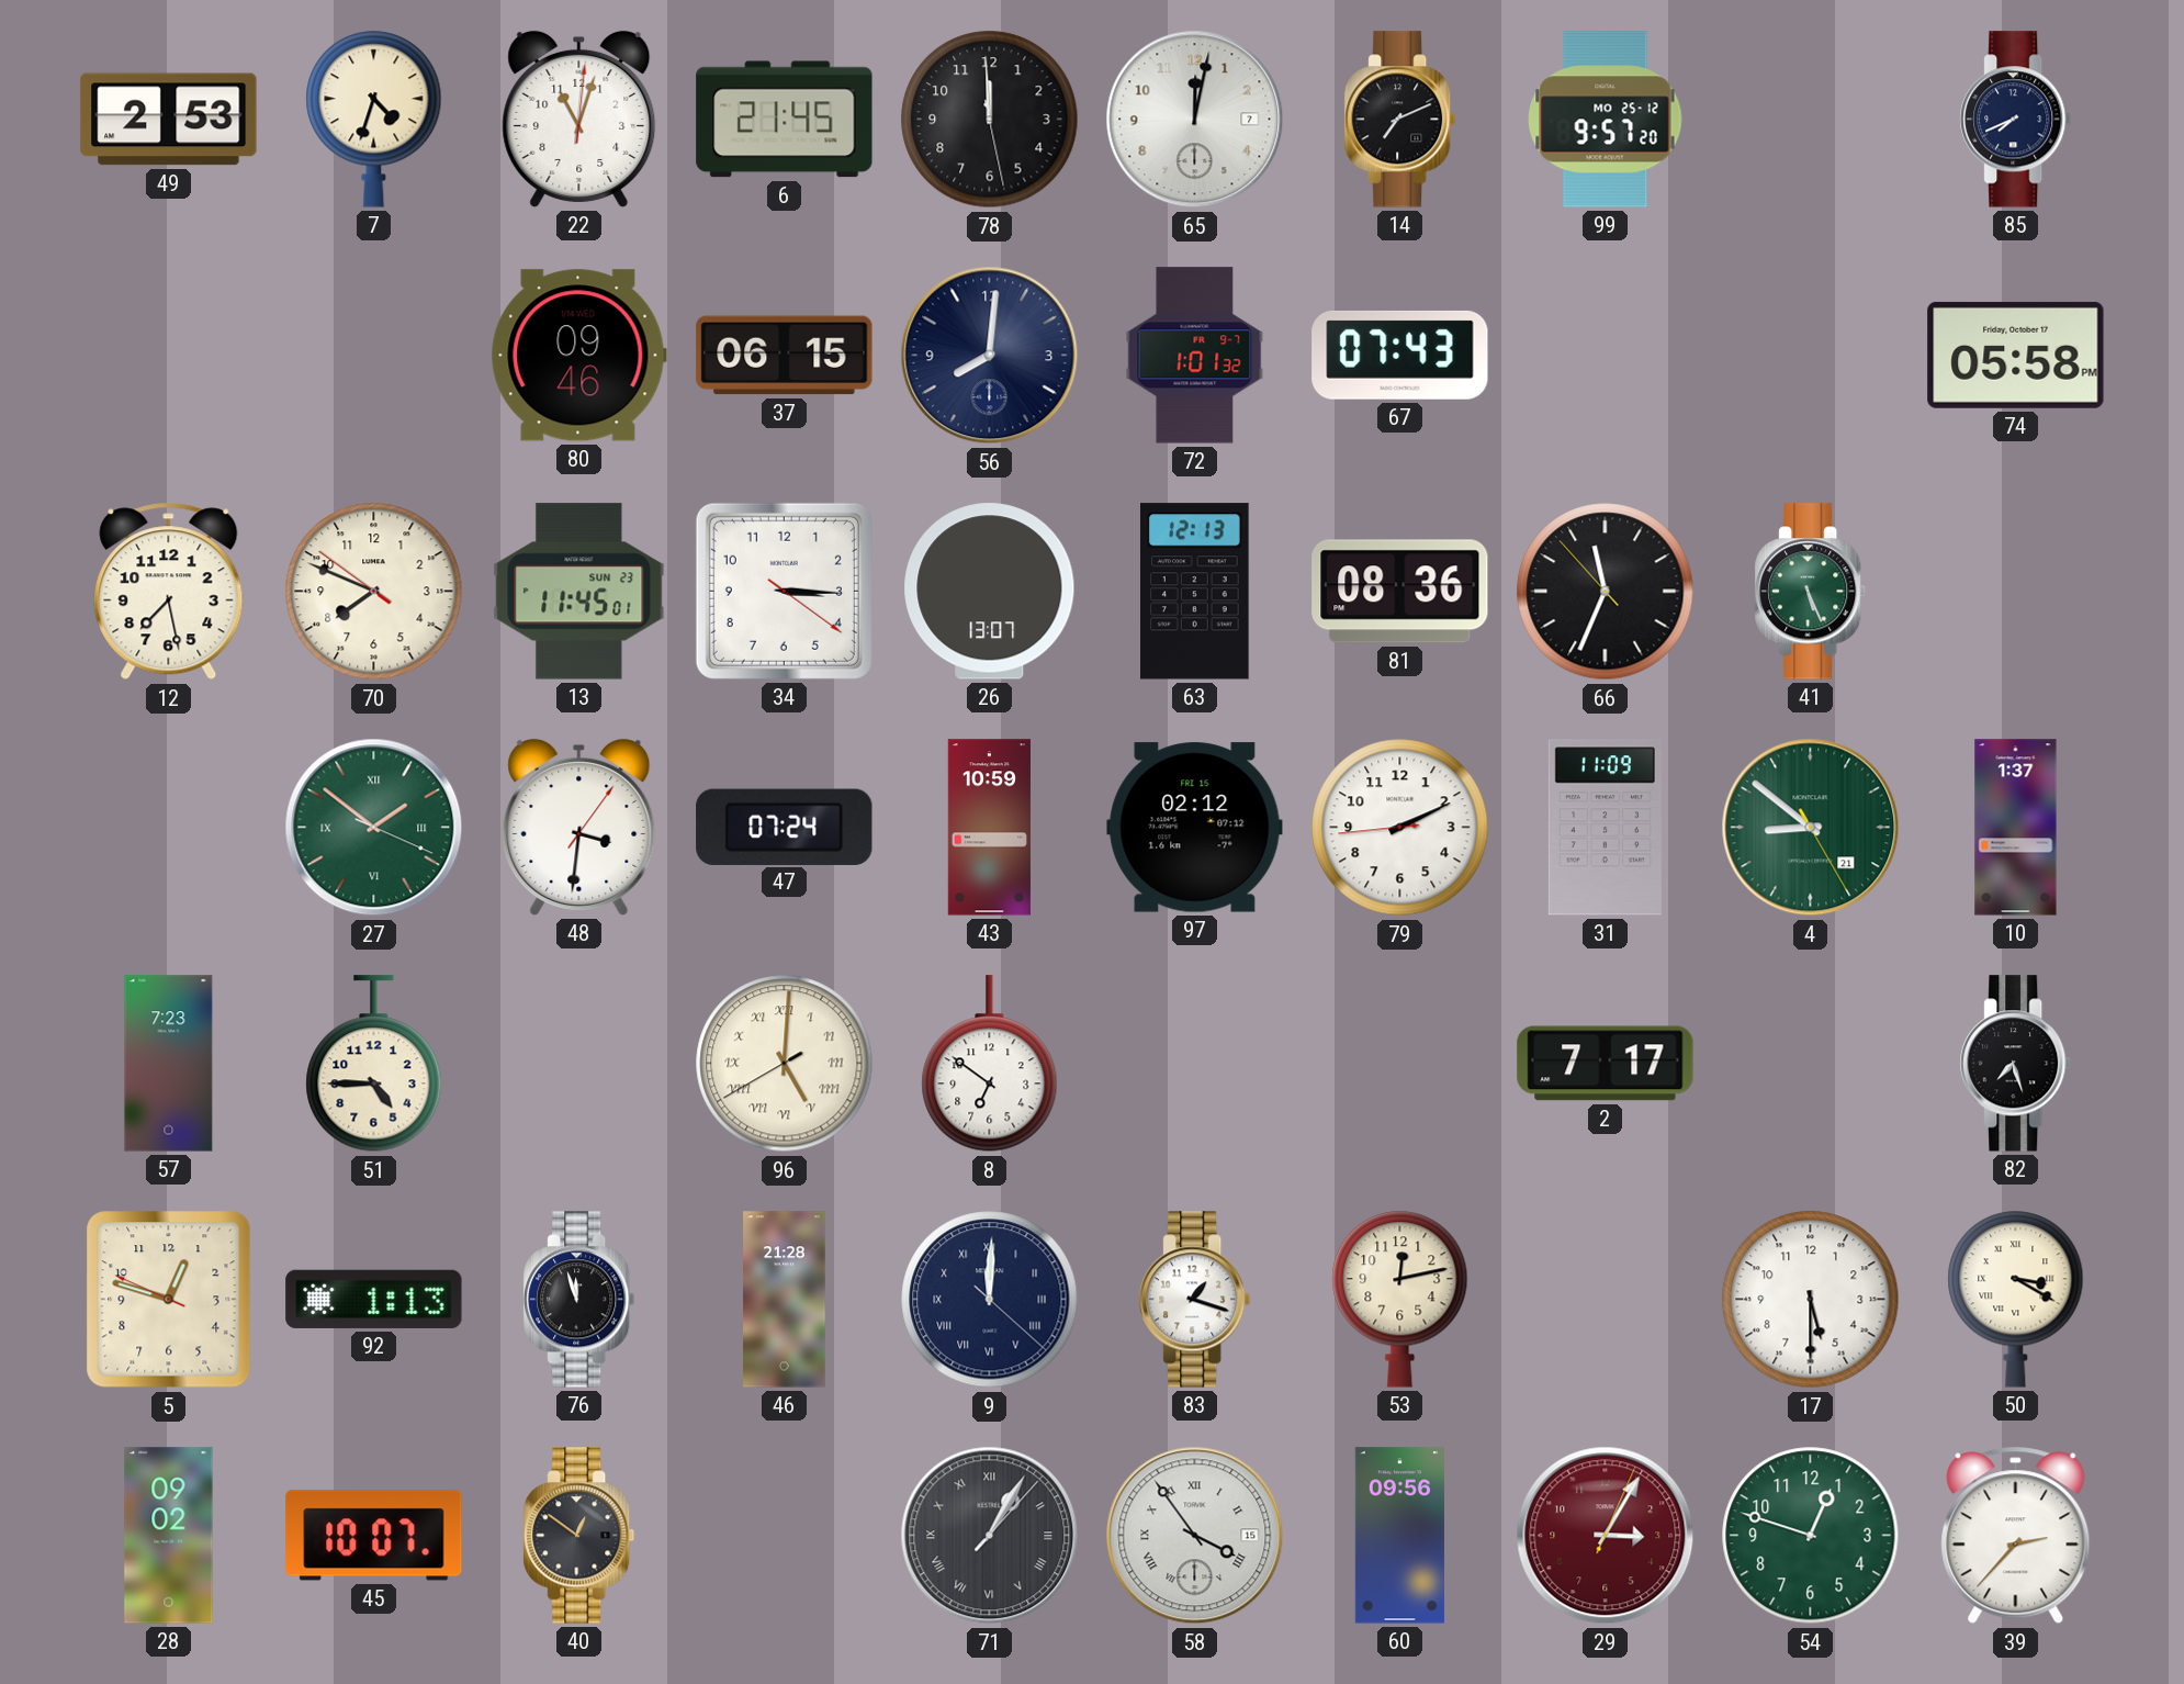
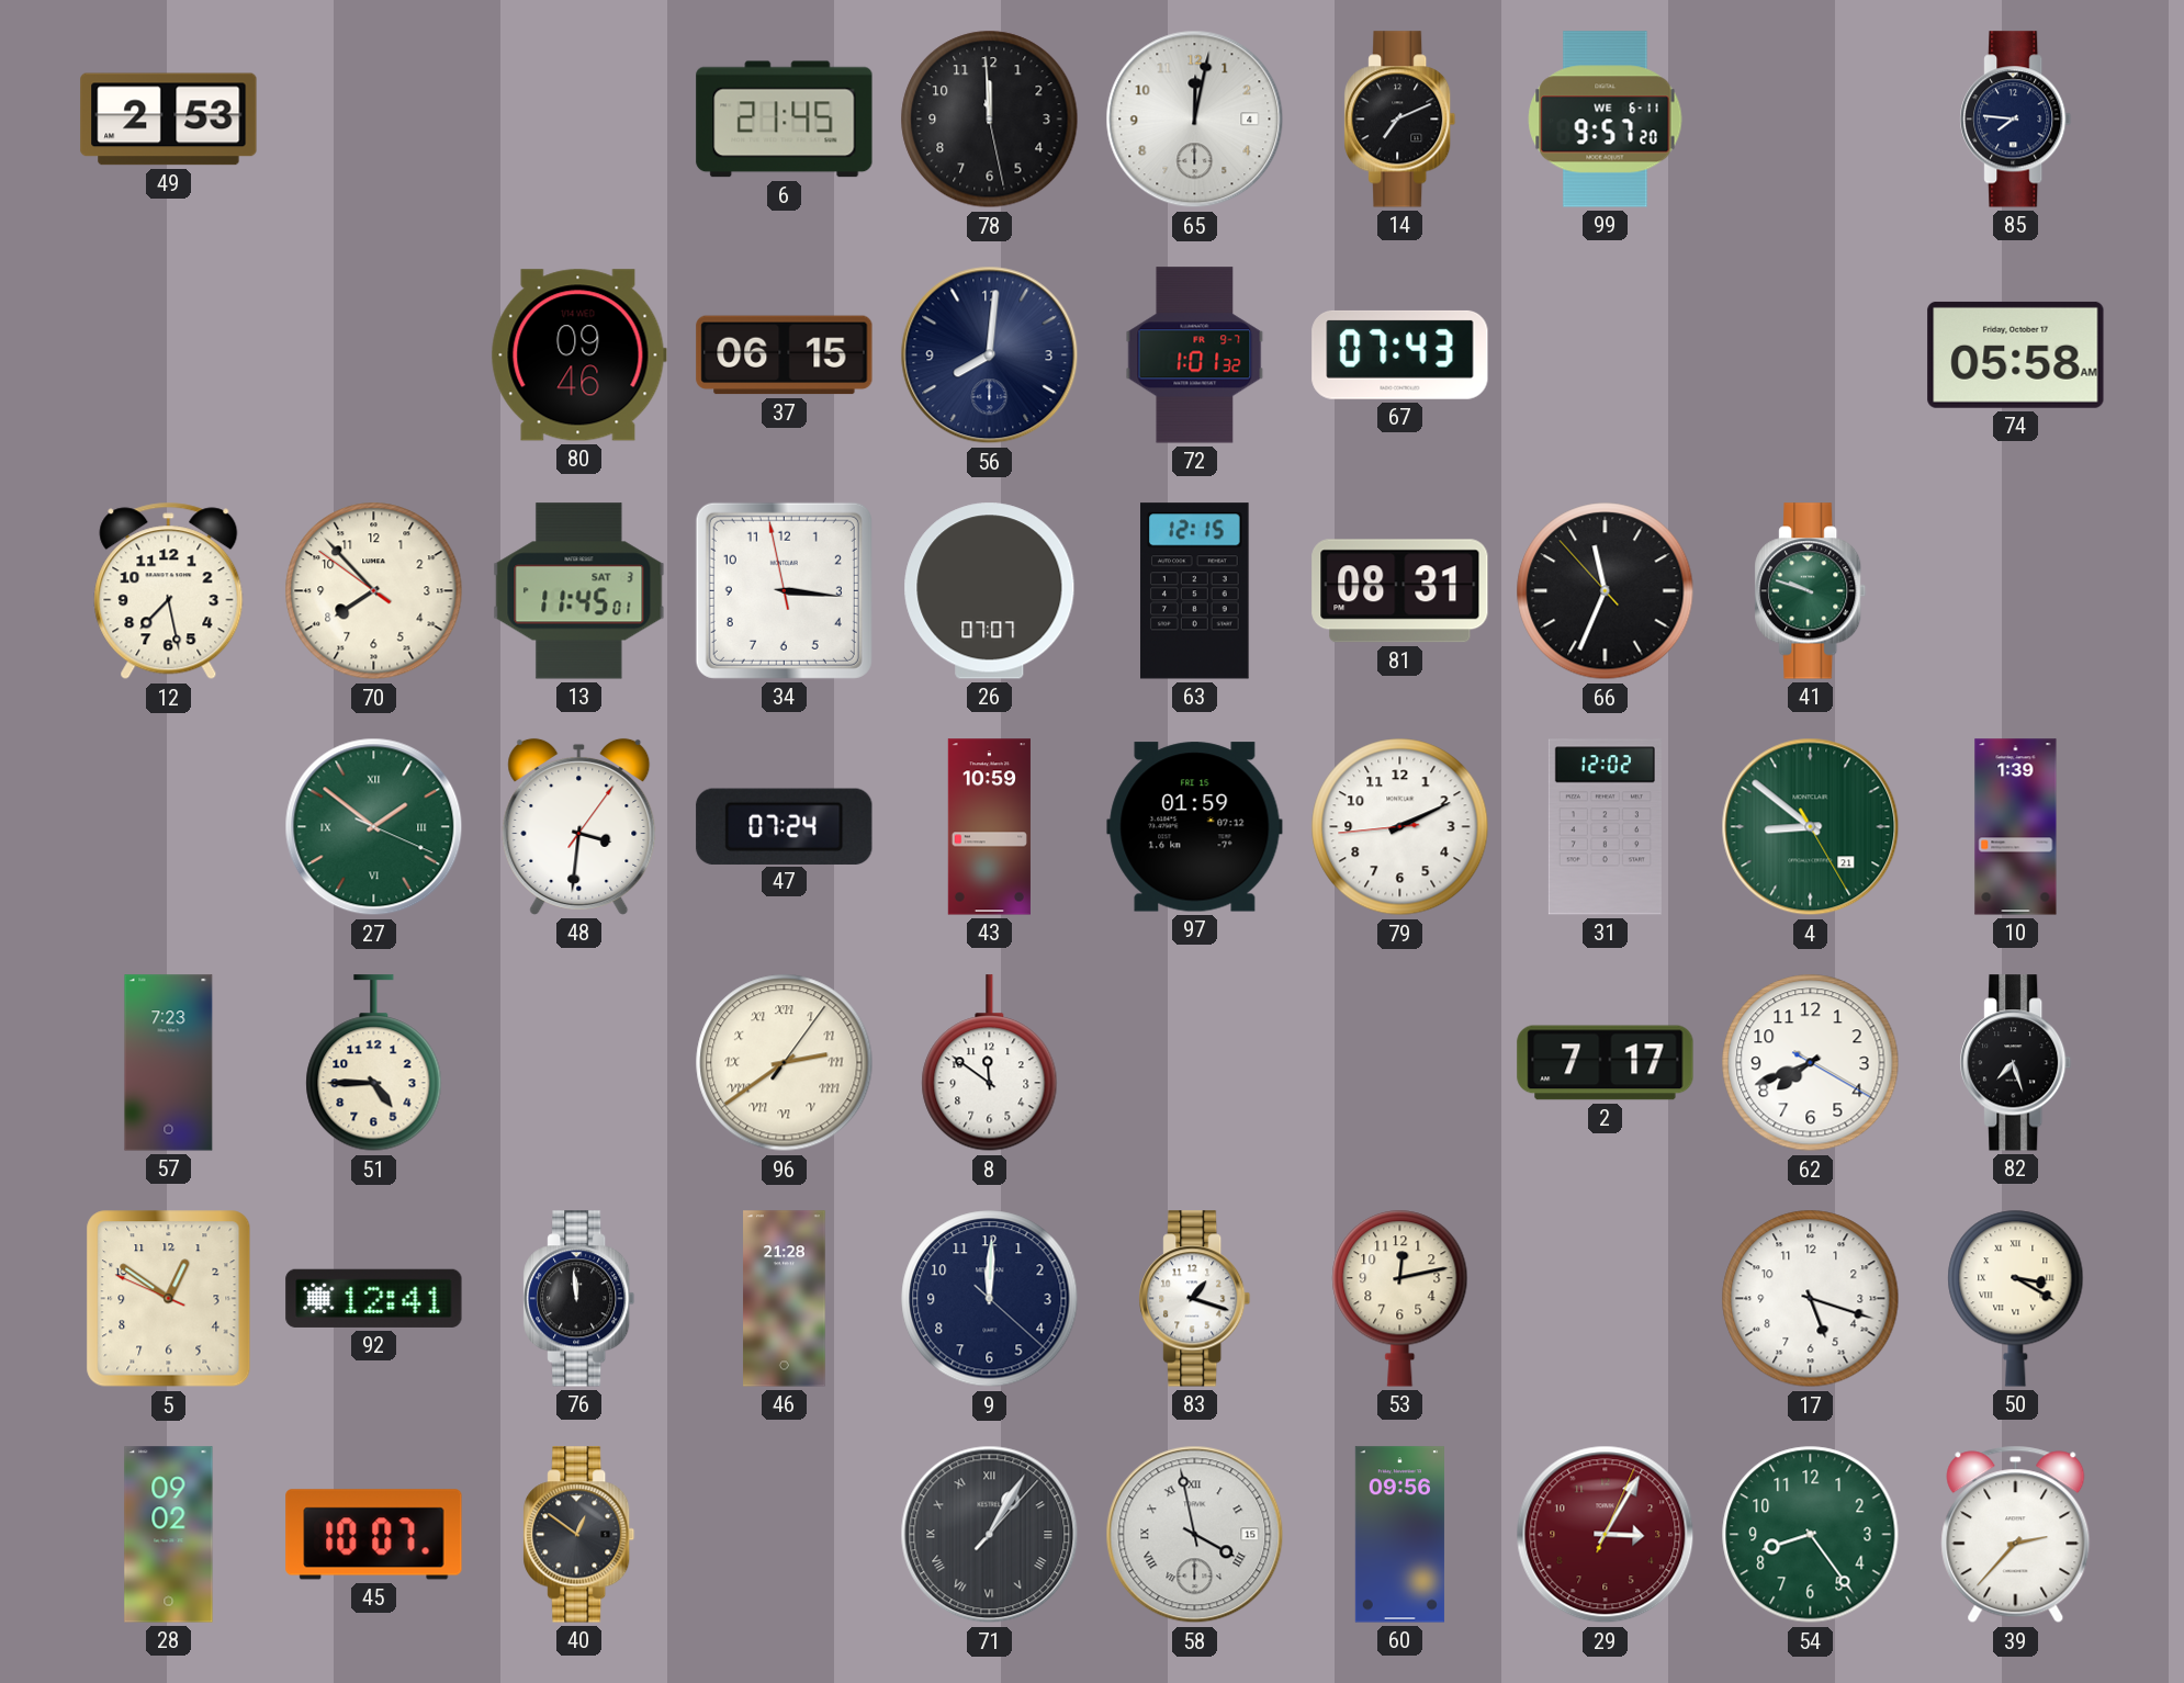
7: 4:33 -> none
22: 11:03 -> none
65 date: 7 -> 4
99 date: MO 25-12 -> WE 6-11
85: 7:41 -> 7:46
74: 05:58 PM -> 05:58 AM
70: 7:48 -> 7:52
13 date: SUN 23 -> SAT 3
34: 3:15:21 -> 3:15:58
26: 13:07 -> 07:07
63: 12:13 -> 12:15
81: 08:36 -> 08:31
41: 5:26 -> 9:48
97: 02:12 -> 01:59
31: 11:09 -> 12:02
10: 1:37 -> 1:39
96: 5:00 -> 2:39
8: 6:51 -> 11:51
62: none -> 7:41
5: 12:47 -> 12:50
92: 1:13 -> 12:41
76: 11:57 -> 11:59
9 numerals: Roman -> Arabic
17: 5:30 -> 5:18
58: 3:54 -> 3:58
54: 12:48 -> 8:24
